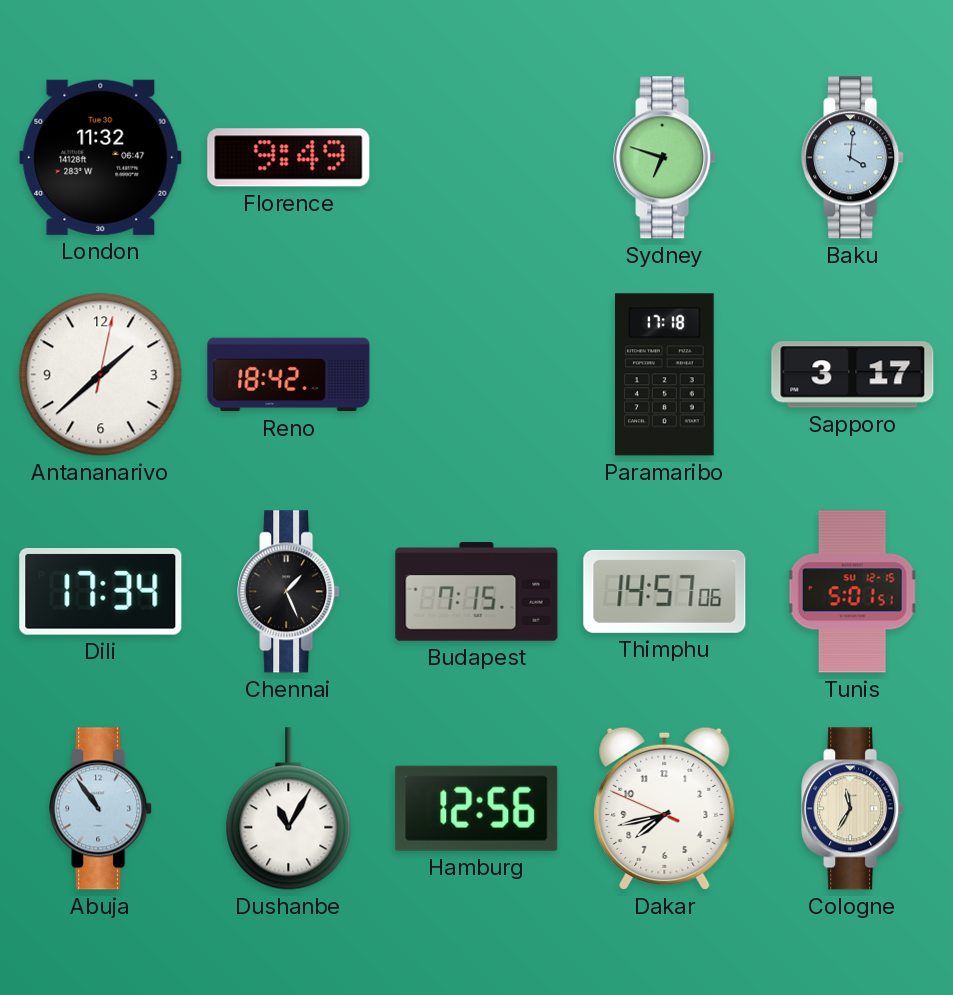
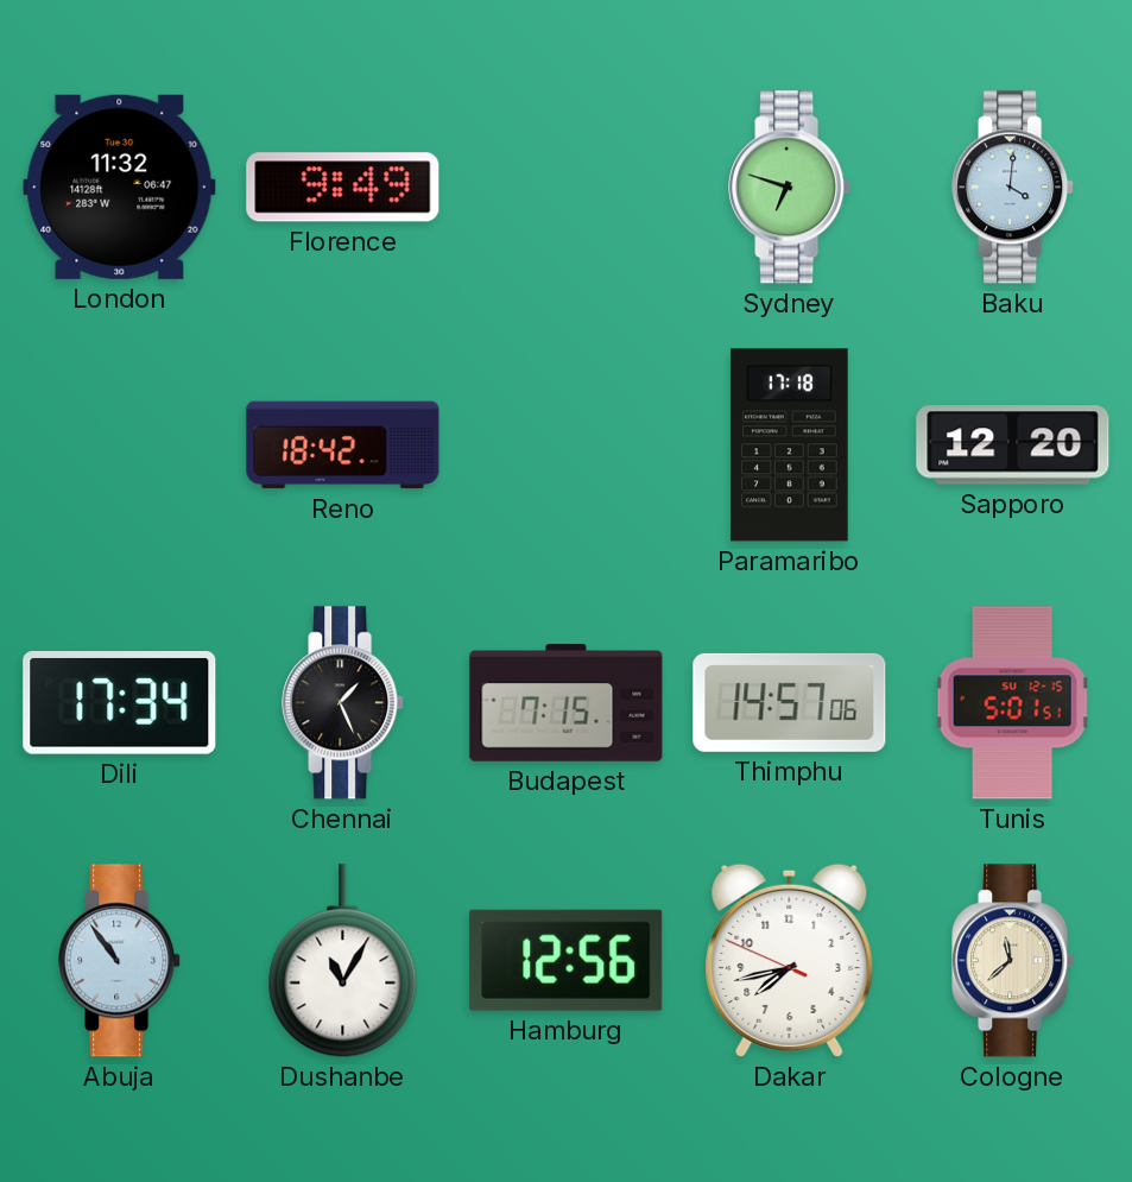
Antananarivo: 1:38 -> none
Sapporo: 3:17 -> 12:20
Cologne: 11:35 -> 11:38
